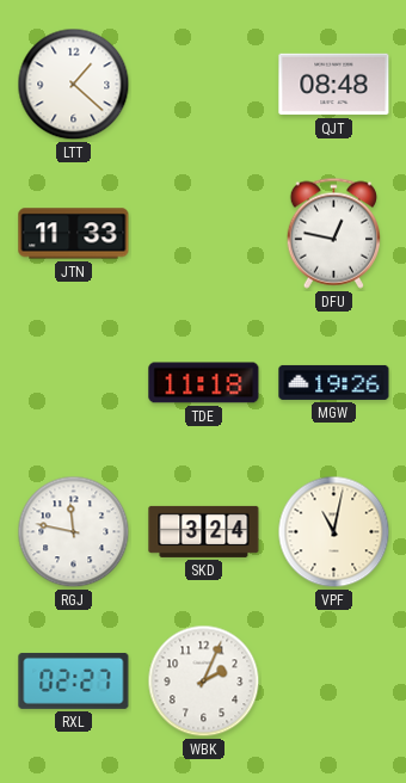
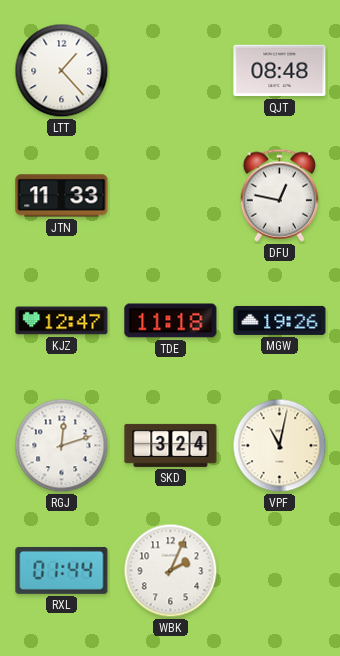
LTT: 1:22 -> 1:23
KJZ: none -> 12:47
RGJ: 11:47 -> 12:12
RXL: 02:27 -> 01:44
